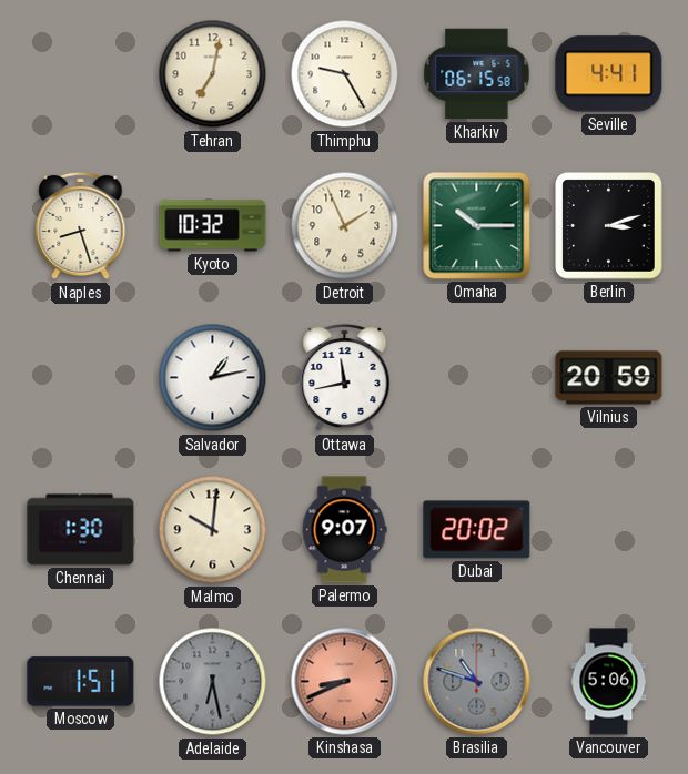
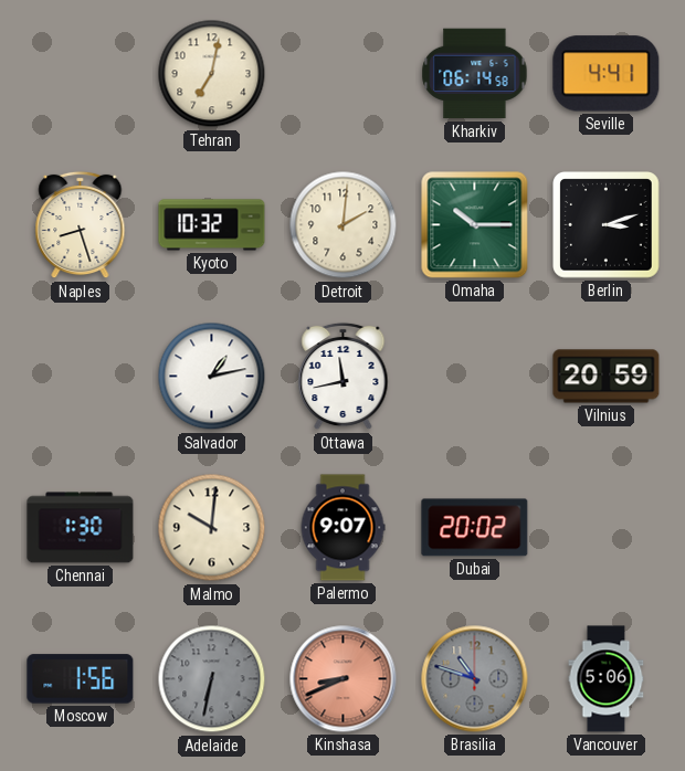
Thimphu: 9:25 -> none
Kharkiv: 06:15 -> 06:14
Detroit: 1:56 -> 2:01
Moscow: 1:51 -> 1:56
Adelaide: 6:28 -> 6:32
